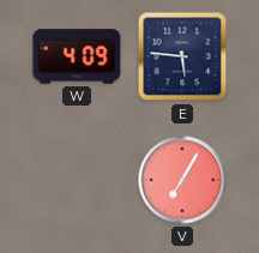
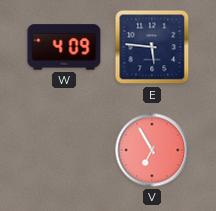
V: 7:05 -> 6:55
